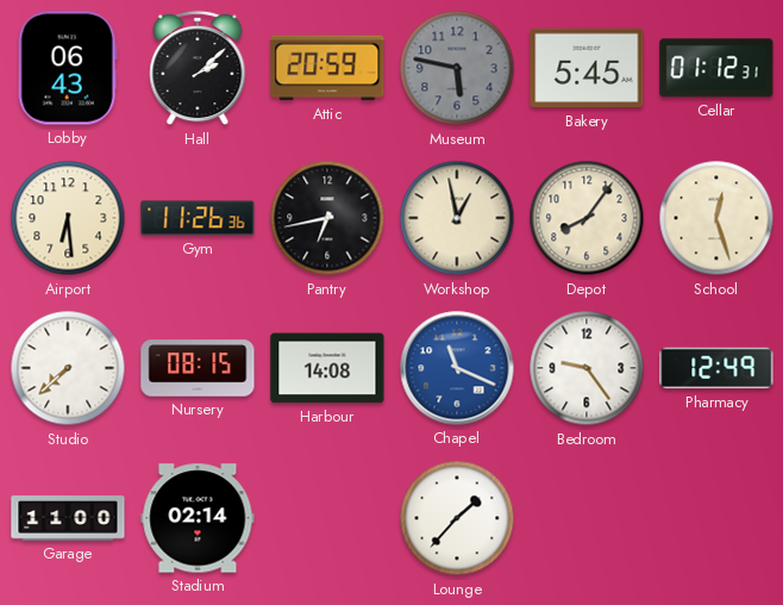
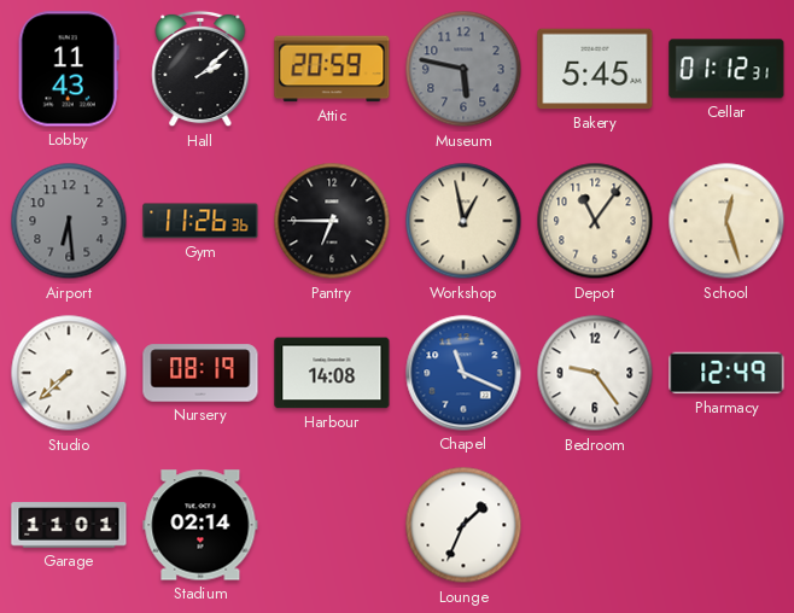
Lobby: 06:43 -> 11:43
Airport dial: cream -> grey
Pantry: 6:43 -> 6:45
Depot: 8:06 -> 11:06
Nursery: 08:15 -> 08:19
Garage: 11:00 -> 11:01
Lounge: 1:37 -> 1:34
